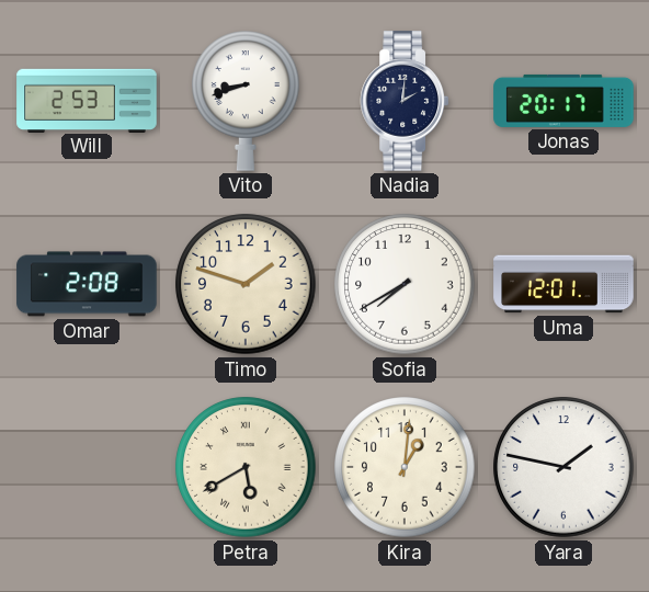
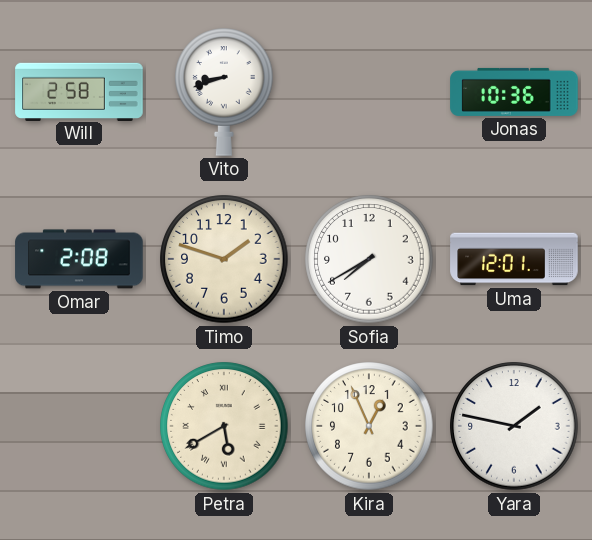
Will: 2:53 -> 2:58
Nadia: 2:01 -> none
Jonas: 20:17 -> 10:36
Kira: 1:01 -> 12:56
